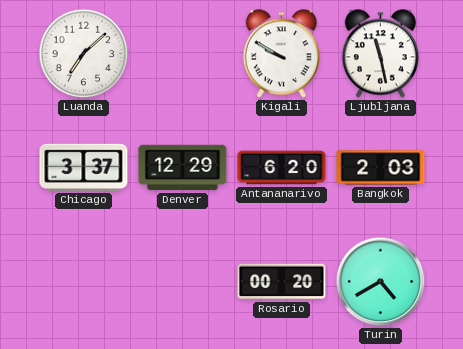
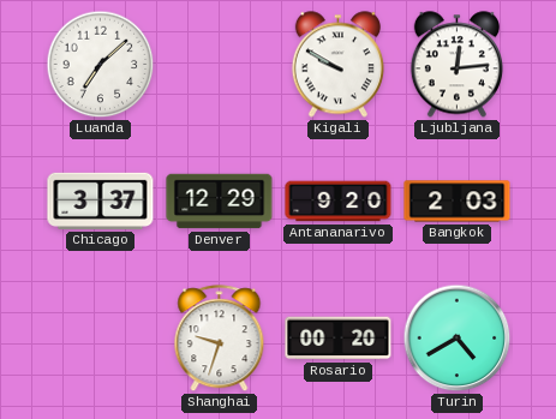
Ljubljana: 11:28 -> 12:14
Antananarivo: 6:20 -> 9:20
Shanghai: none -> 9:33
